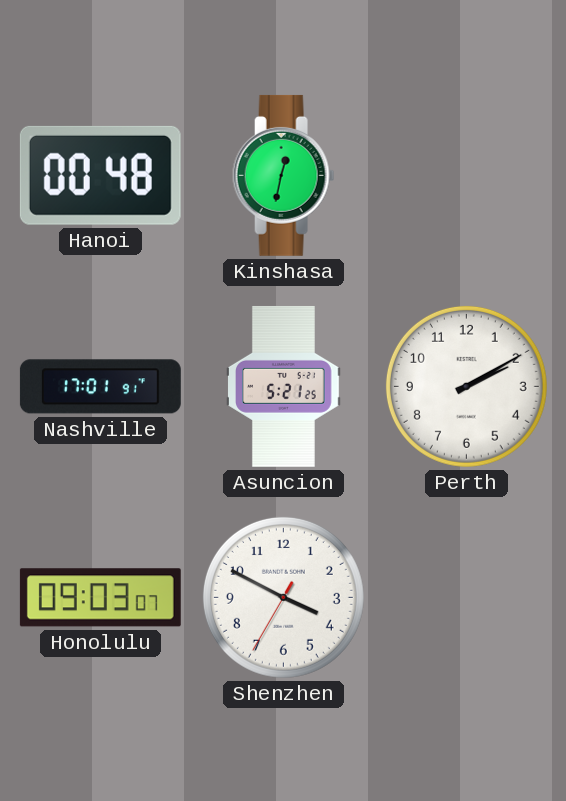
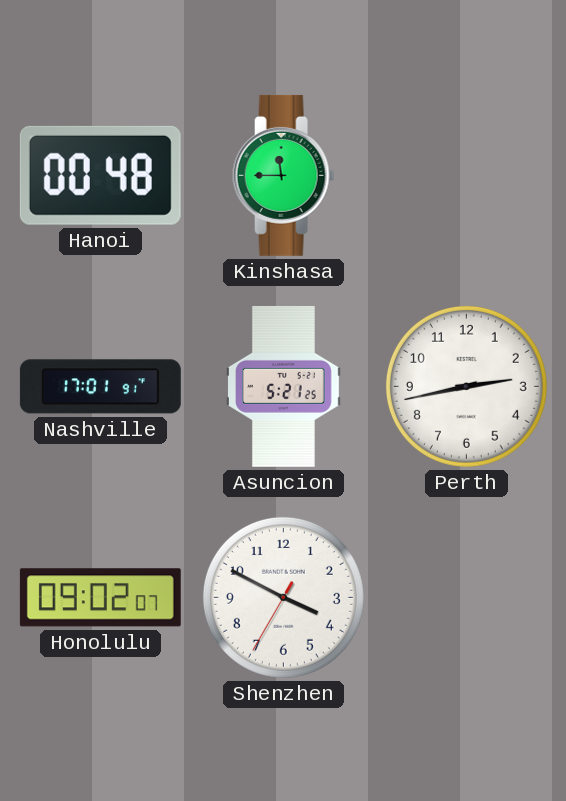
Kinshasa: 12:32 -> 11:45
Perth: 2:10 -> 2:43
Honolulu: 09:03 -> 09:02
